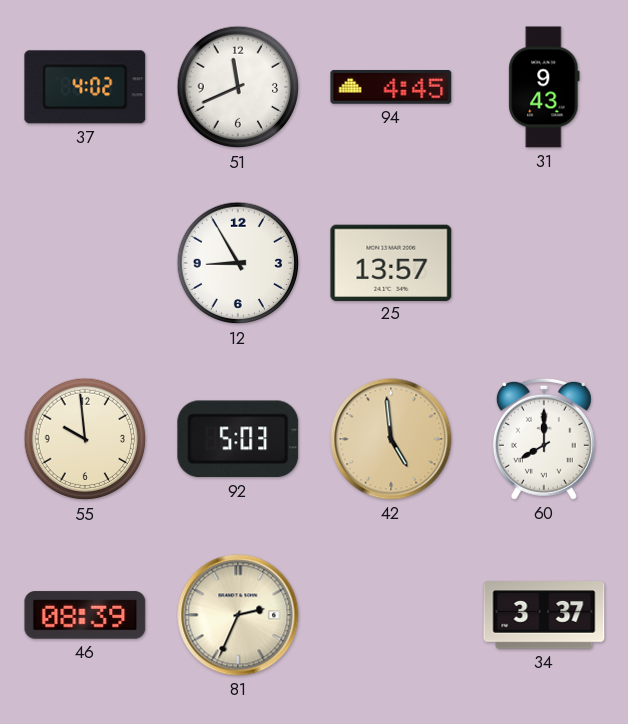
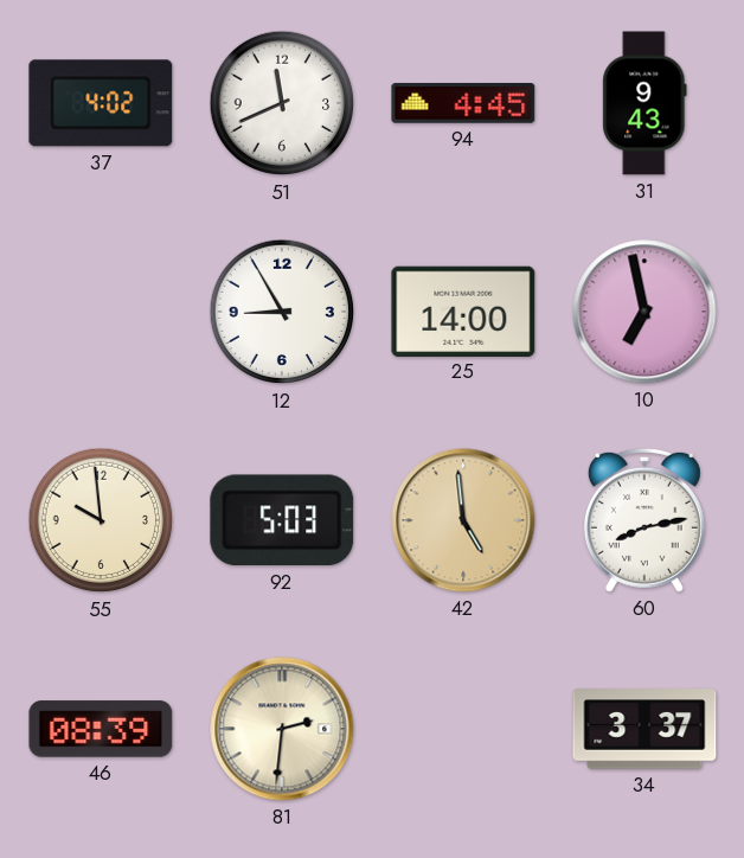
25: 13:57 -> 14:00
10: none -> 6:58
60: 8:00 -> 8:13
81: 2:34 -> 2:31
